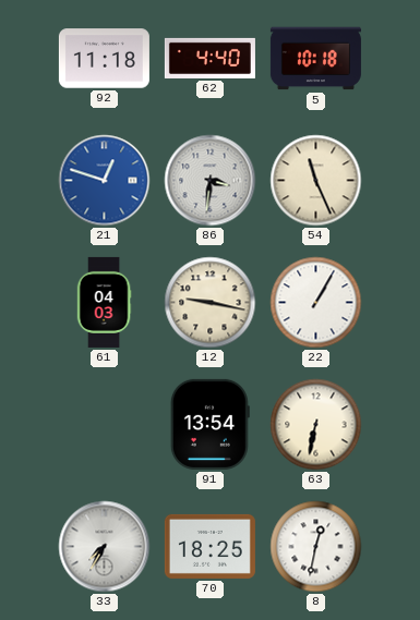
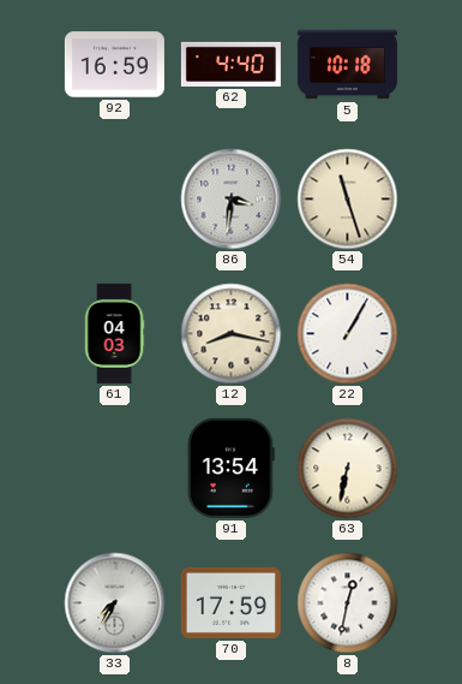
92: 11:18 -> 16:59
21: 12:48 -> none
54: 11:26 -> 11:27
12: 9:17 -> 8:17
70: 18:25 -> 17:59
